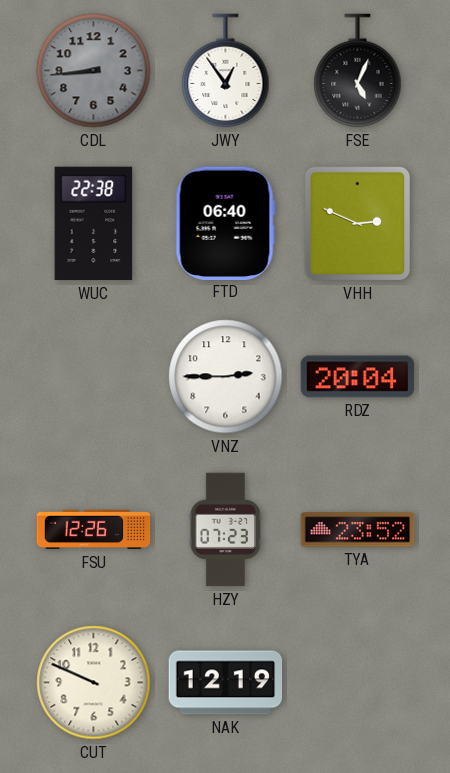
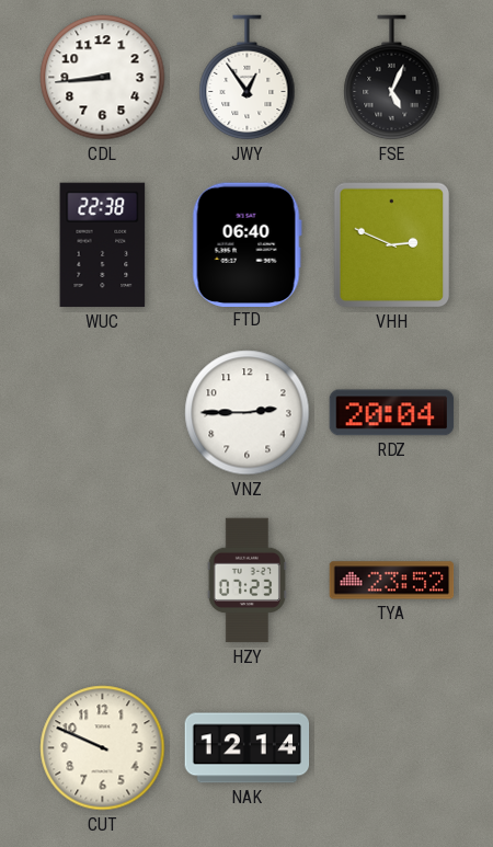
CDL dial: grey -> white
FSU: 12:26 -> none
NAK: 12:19 -> 12:14
